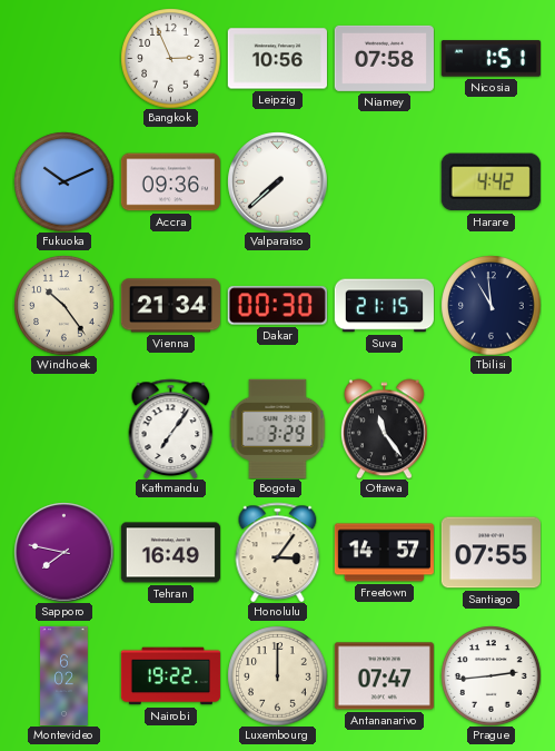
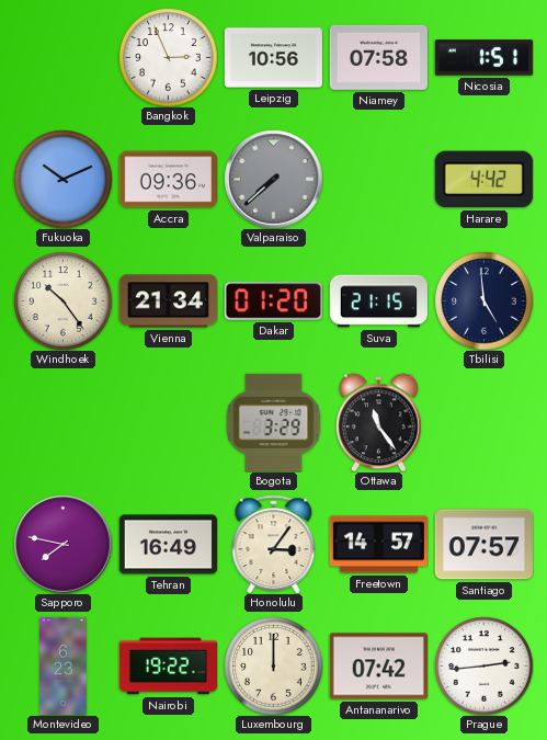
Valparaiso dial: white -> grey
Dakar: 00:30 -> 01:20
Tbilisi: 10:59 -> 4:59
Kathmandu: 7:06 -> none
Santiago: 07:55 -> 07:57
Montevideo: 6:02 -> 6:23
Antananarivo: 07:47 -> 07:42
